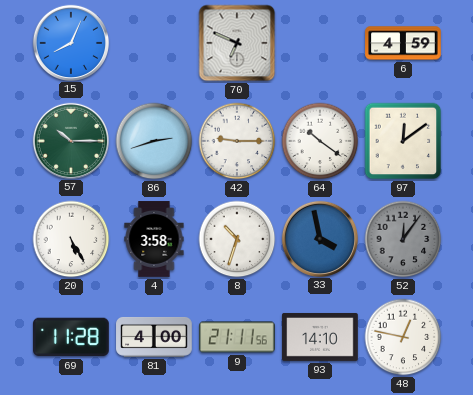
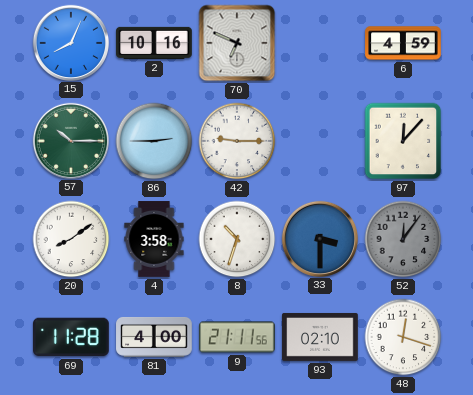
2: none -> 10:16
86: 2:42 -> 2:45
64: 10:21 -> none
97: 12:09 -> 12:07
20: 5:25 -> 8:09
33: 3:58 -> 3:30
93: 14:10 -> 02:10
48: 12:47 -> 12:18
